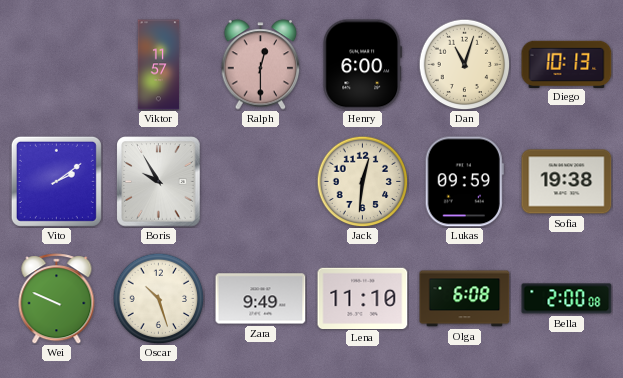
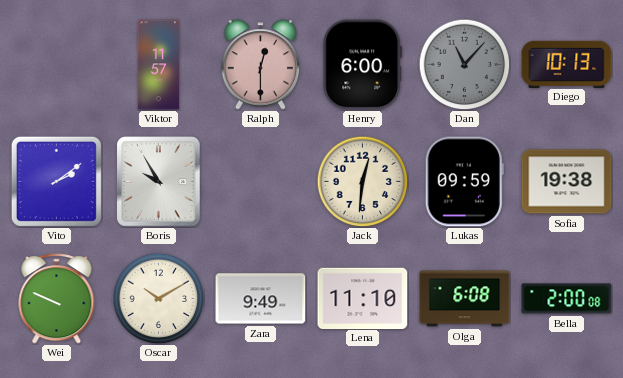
Dan: 11:03 -> 11:07
Dan dial: cream -> grey
Oscar: 10:27 -> 10:10
